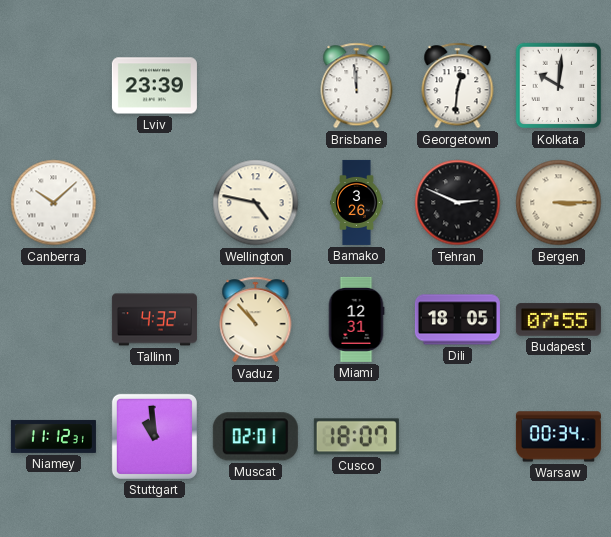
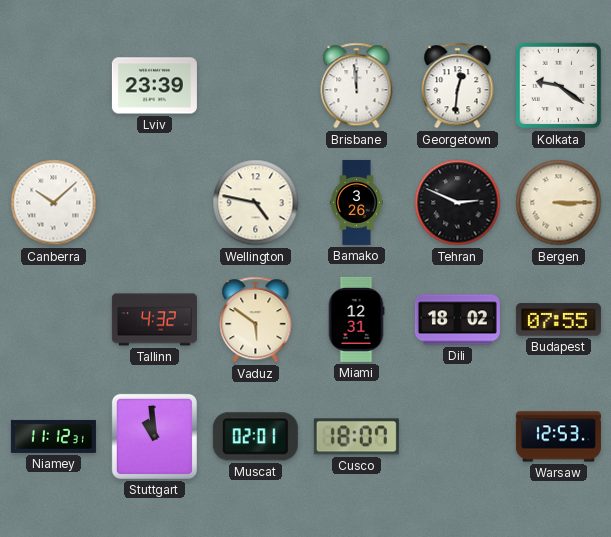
Kolkata: 10:01 -> 9:21
Vaduz: 10:53 -> 5:51
Dili: 18:05 -> 18:02
Warsaw: 00:34 -> 12:53
